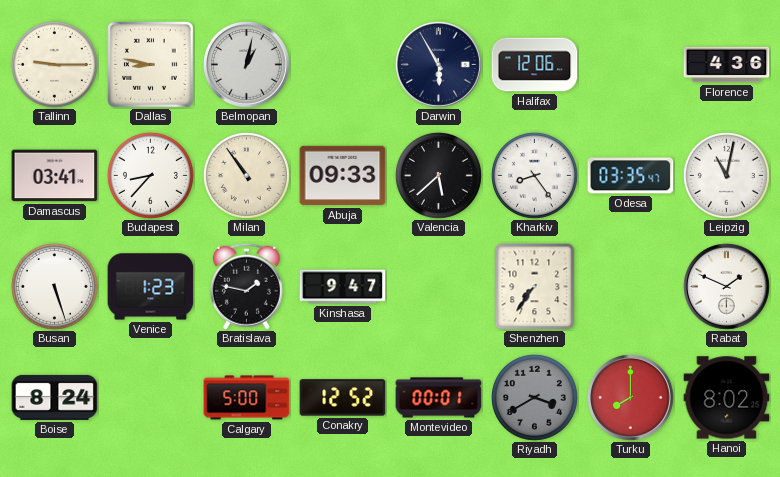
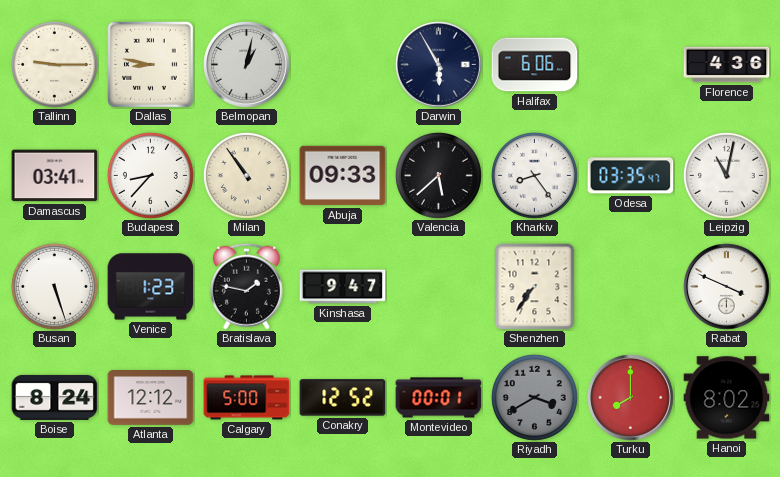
Halifax: 12:06 -> 6:06
Rabat: 1:49 -> 3:49
Atlanta: none -> 12:12
